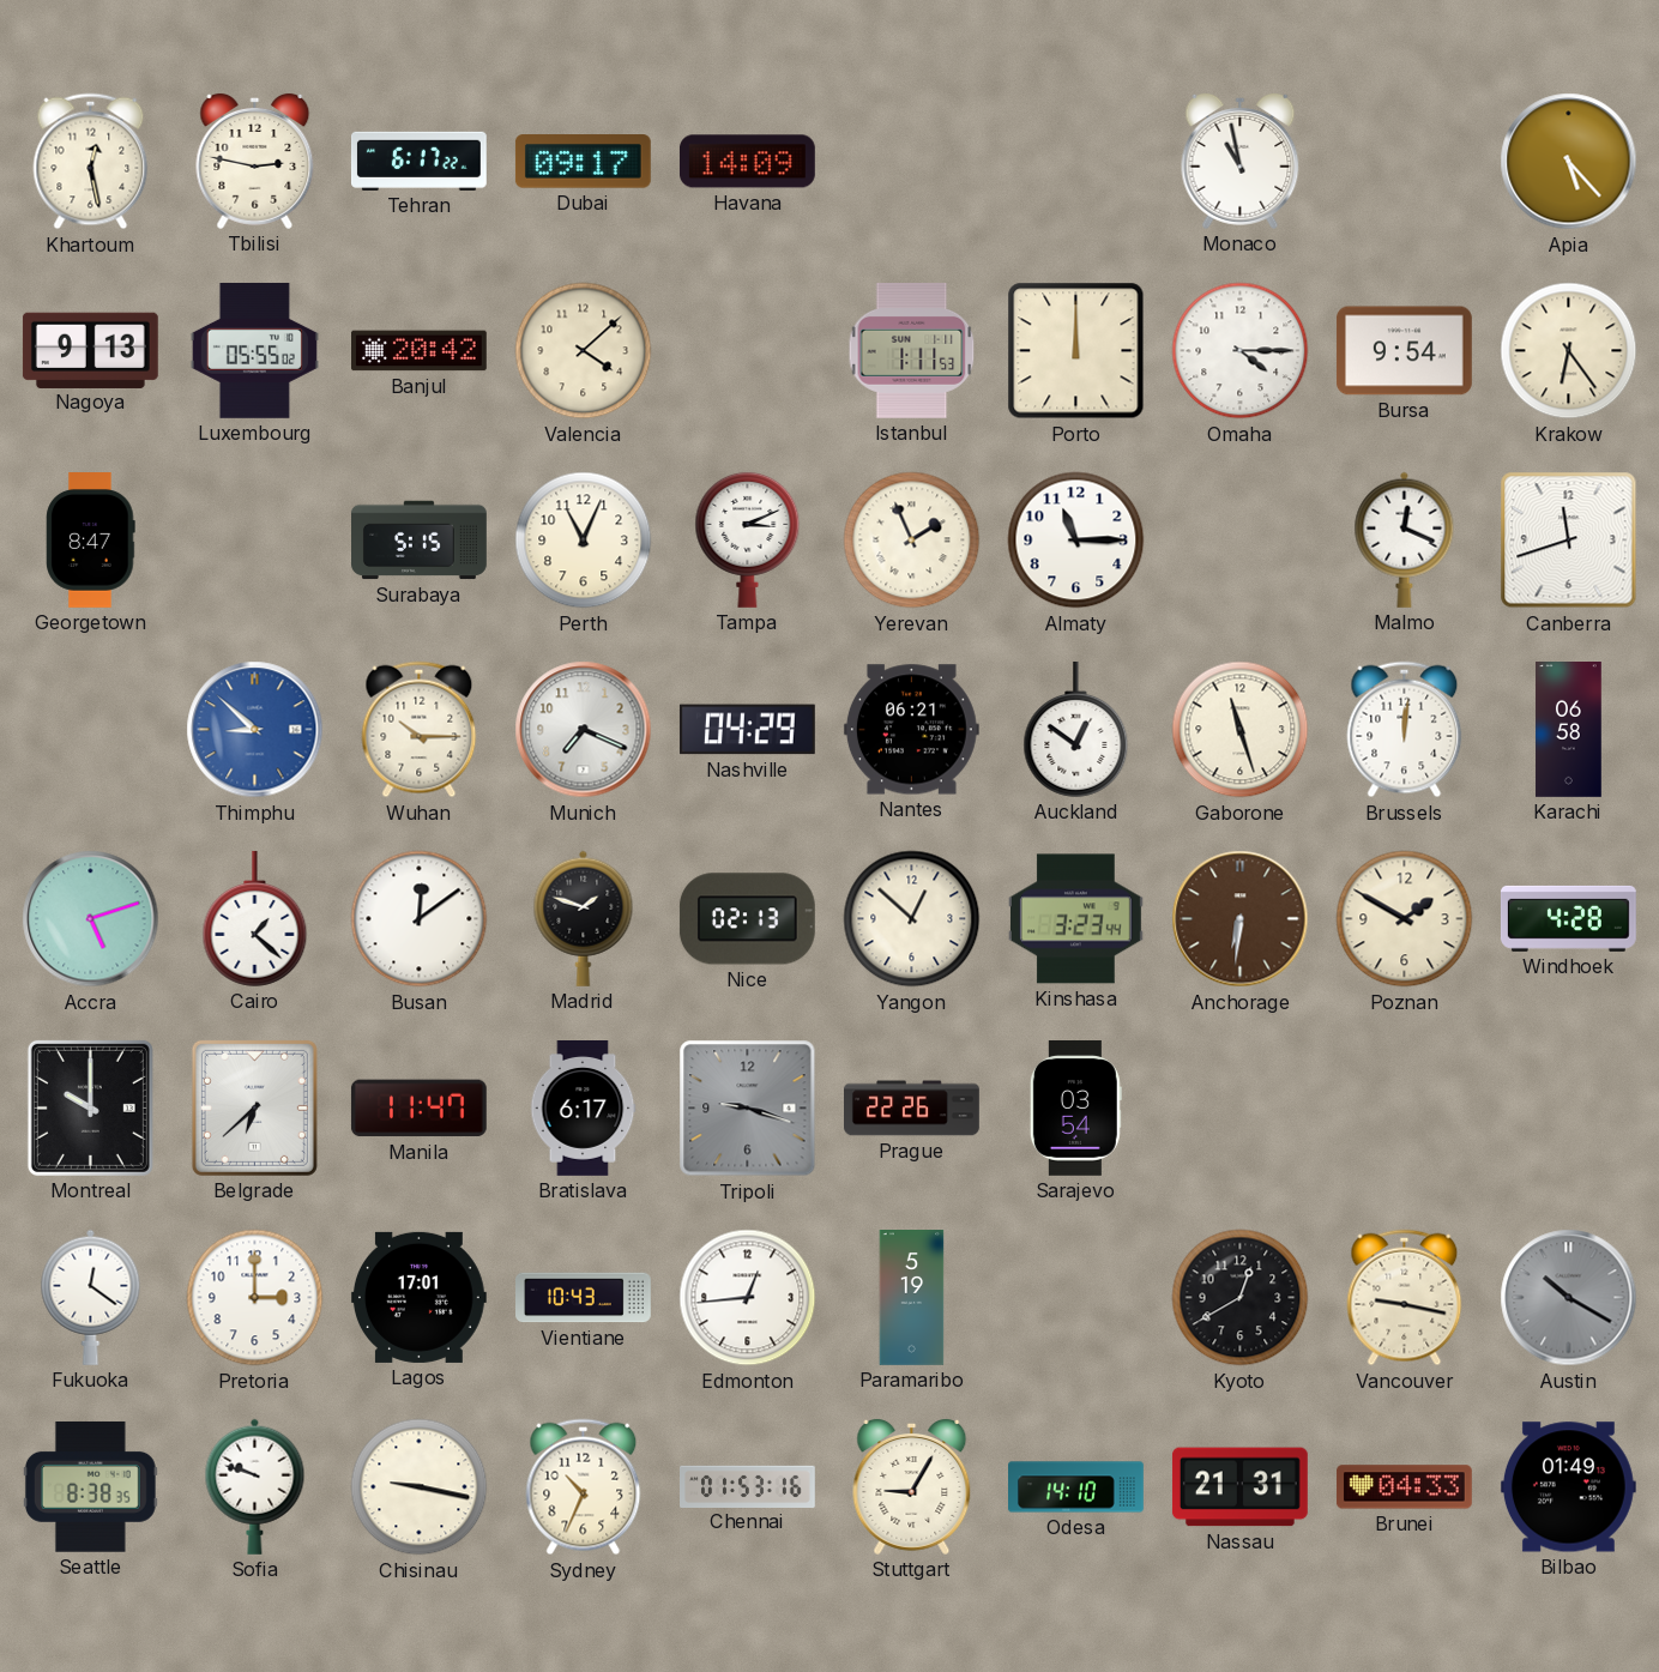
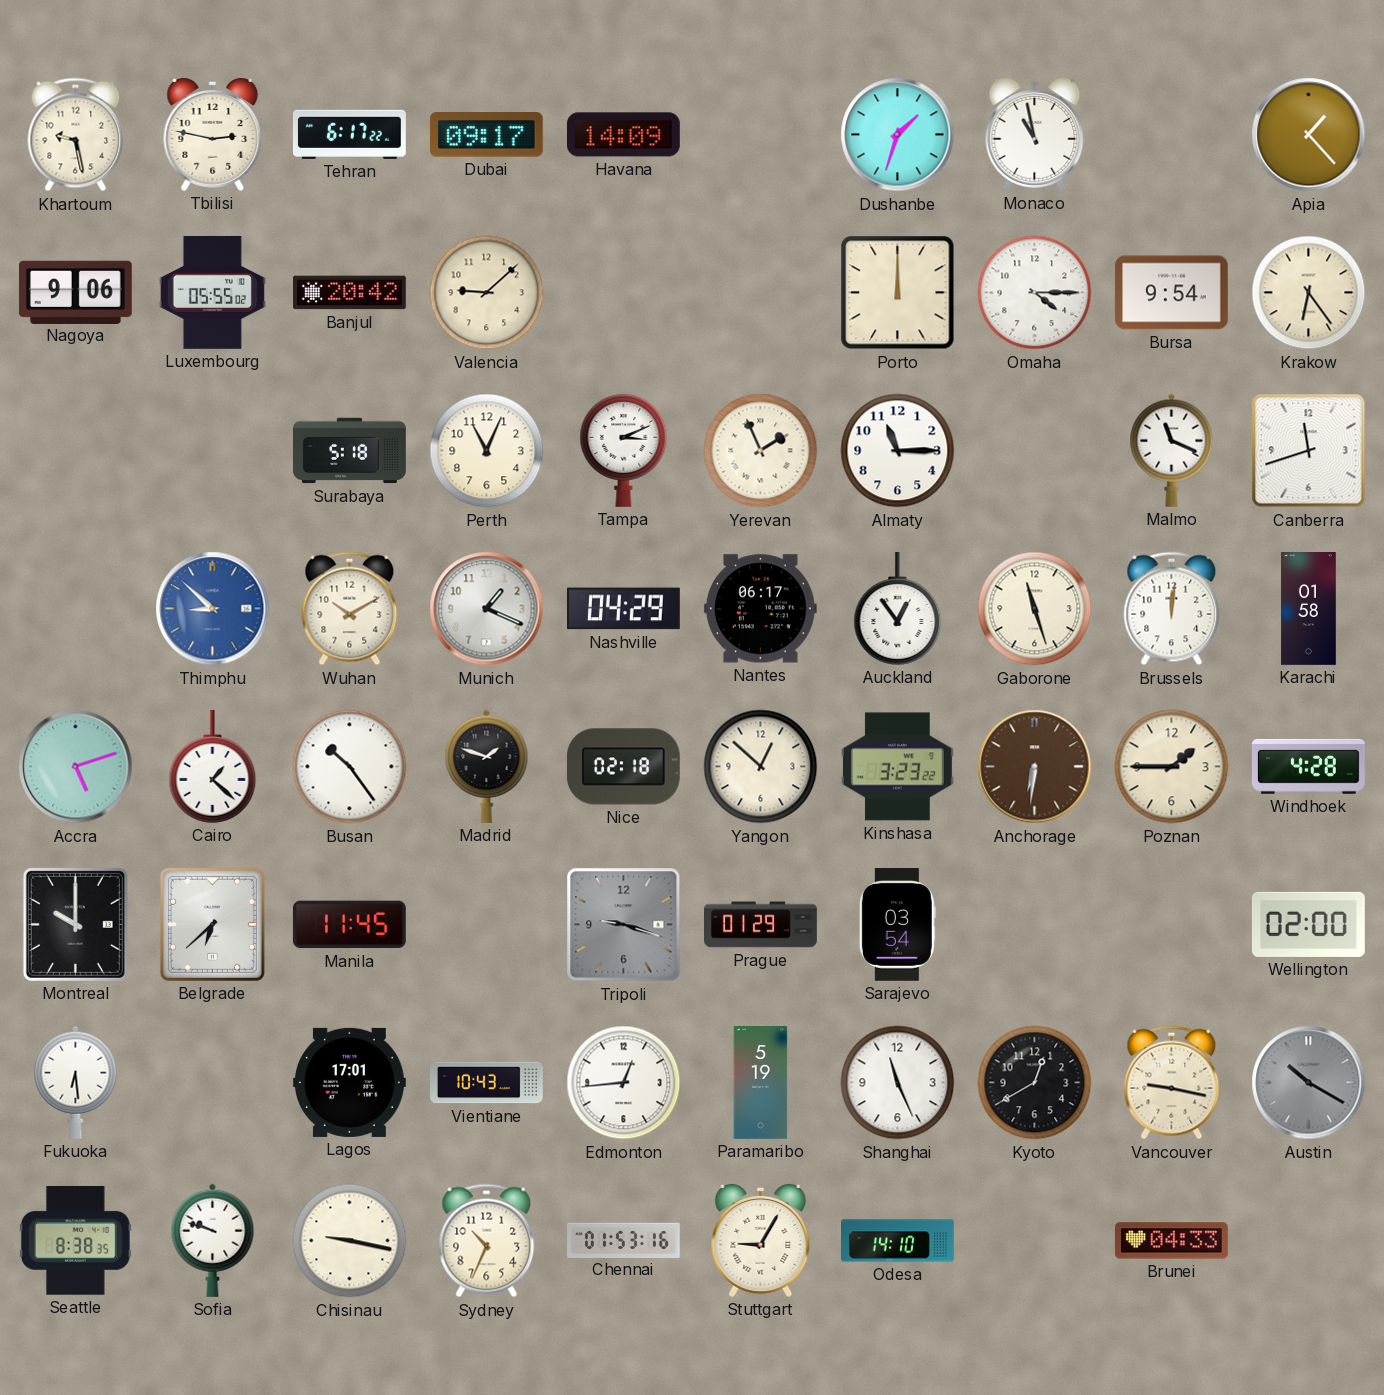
Khartoum: 12:28 -> 9:28
Dushanbe: none -> 1:33
Apia: 5:23 -> 1:23
Nagoya: 9:13 -> 9:06
Valencia: 4:08 -> 9:08
Istanbul: 1:11 -> none
Georgetown: 8:47 -> none
Surabaya: 5:15 -> 5:18
Malmo: 12:19 -> 11:19
Wuhan: 10:15 -> 10:10
Munich: 7:19 -> 1:19
Nantes: 06:21 -> 06:17
Auckland: 12:51 -> 12:54
Karachi: 06:58 -> 01:58
Busan: 12:09 -> 10:24
Nice: 02:13 -> 02:18
Kinshasa: 3:23:44 -> 3:23:22
Poznan: 1:50 -> 1:45
Manila: 11:47 -> 11:45
Bratislava: 6:17 -> none
Prague: 22:26 -> 01:29
Wellington: none -> 02:00
Fukuoka: 12:21 -> 6:29
Pretoria: 3:00 -> none
Shanghai: none -> 11:26
Nassau: 21:31 -> none
Bilbao: 01:49 -> none
